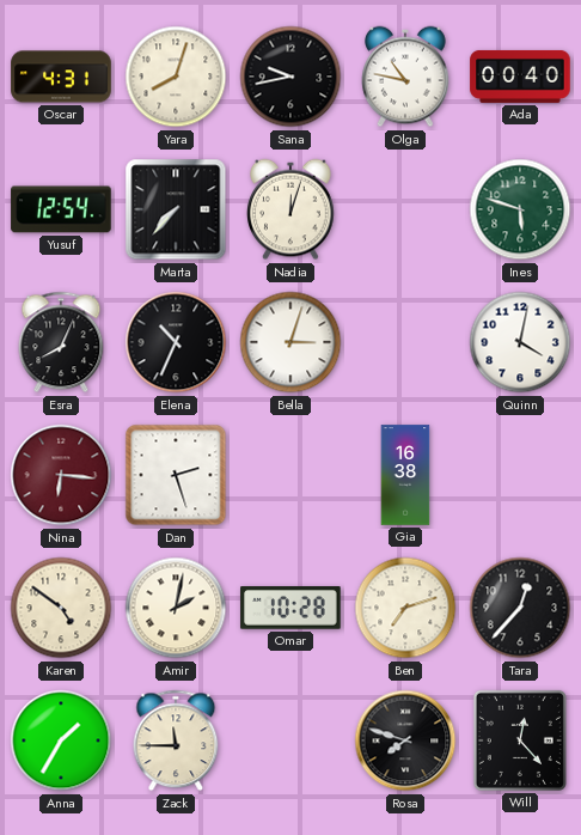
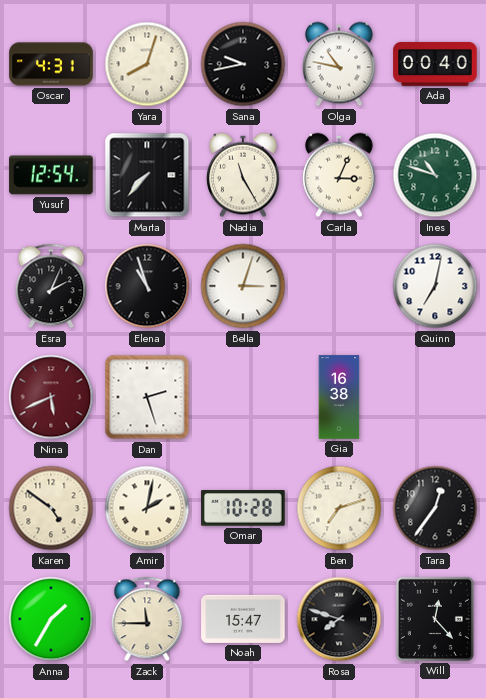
Nadia: 12:03 -> 11:25
Carla: none -> 3:04
Ines: 5:48 -> 10:48
Esra: 8:04 -> 2:04
Elena: 10:34 -> 10:57
Quinn: 4:02 -> 7:02
Nina: 6:16 -> 5:41
Tara: 12:37 -> 12:36
Noah: none -> 15:47
